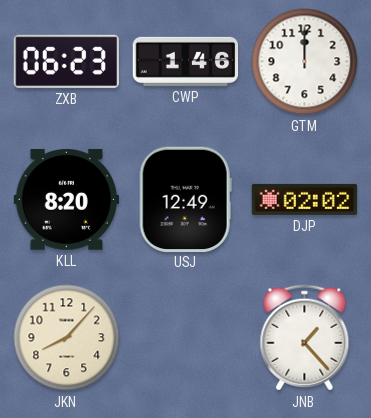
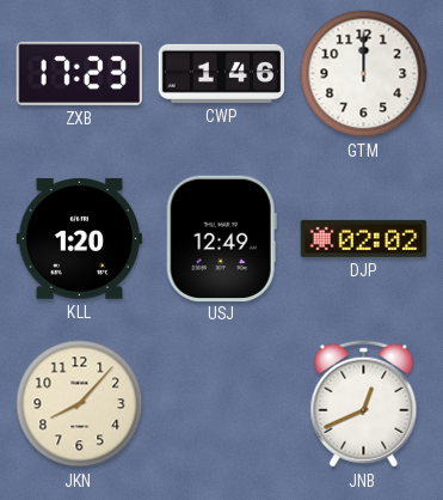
ZXB: 06:23 -> 17:23
KLL: 8:20 -> 1:20
JNB: 1:23 -> 12:41
